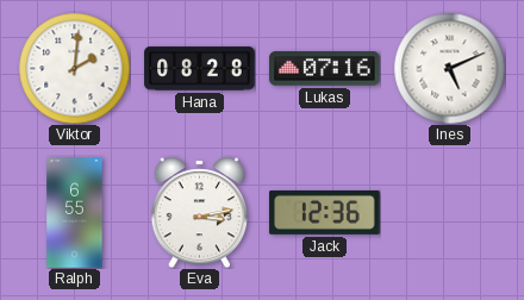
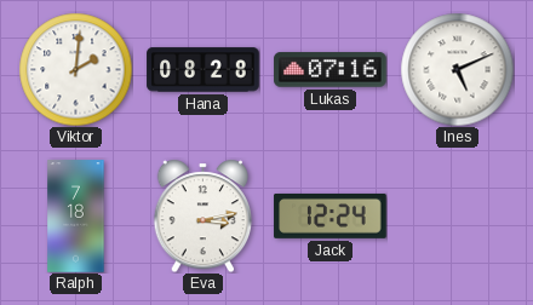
Ralph: 6:55 -> 7:18
Jack: 12:36 -> 12:24
